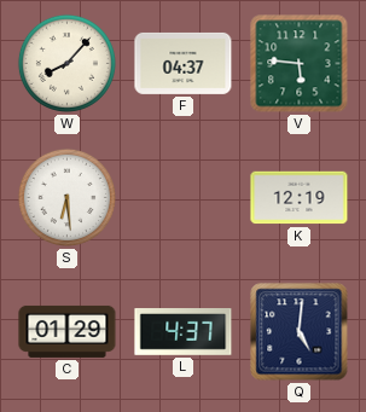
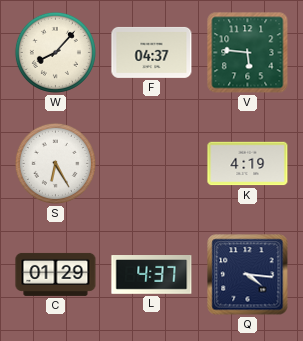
S: 6:29 -> 6:25
K: 12:19 -> 4:19
Q: 5:01 -> 4:16
